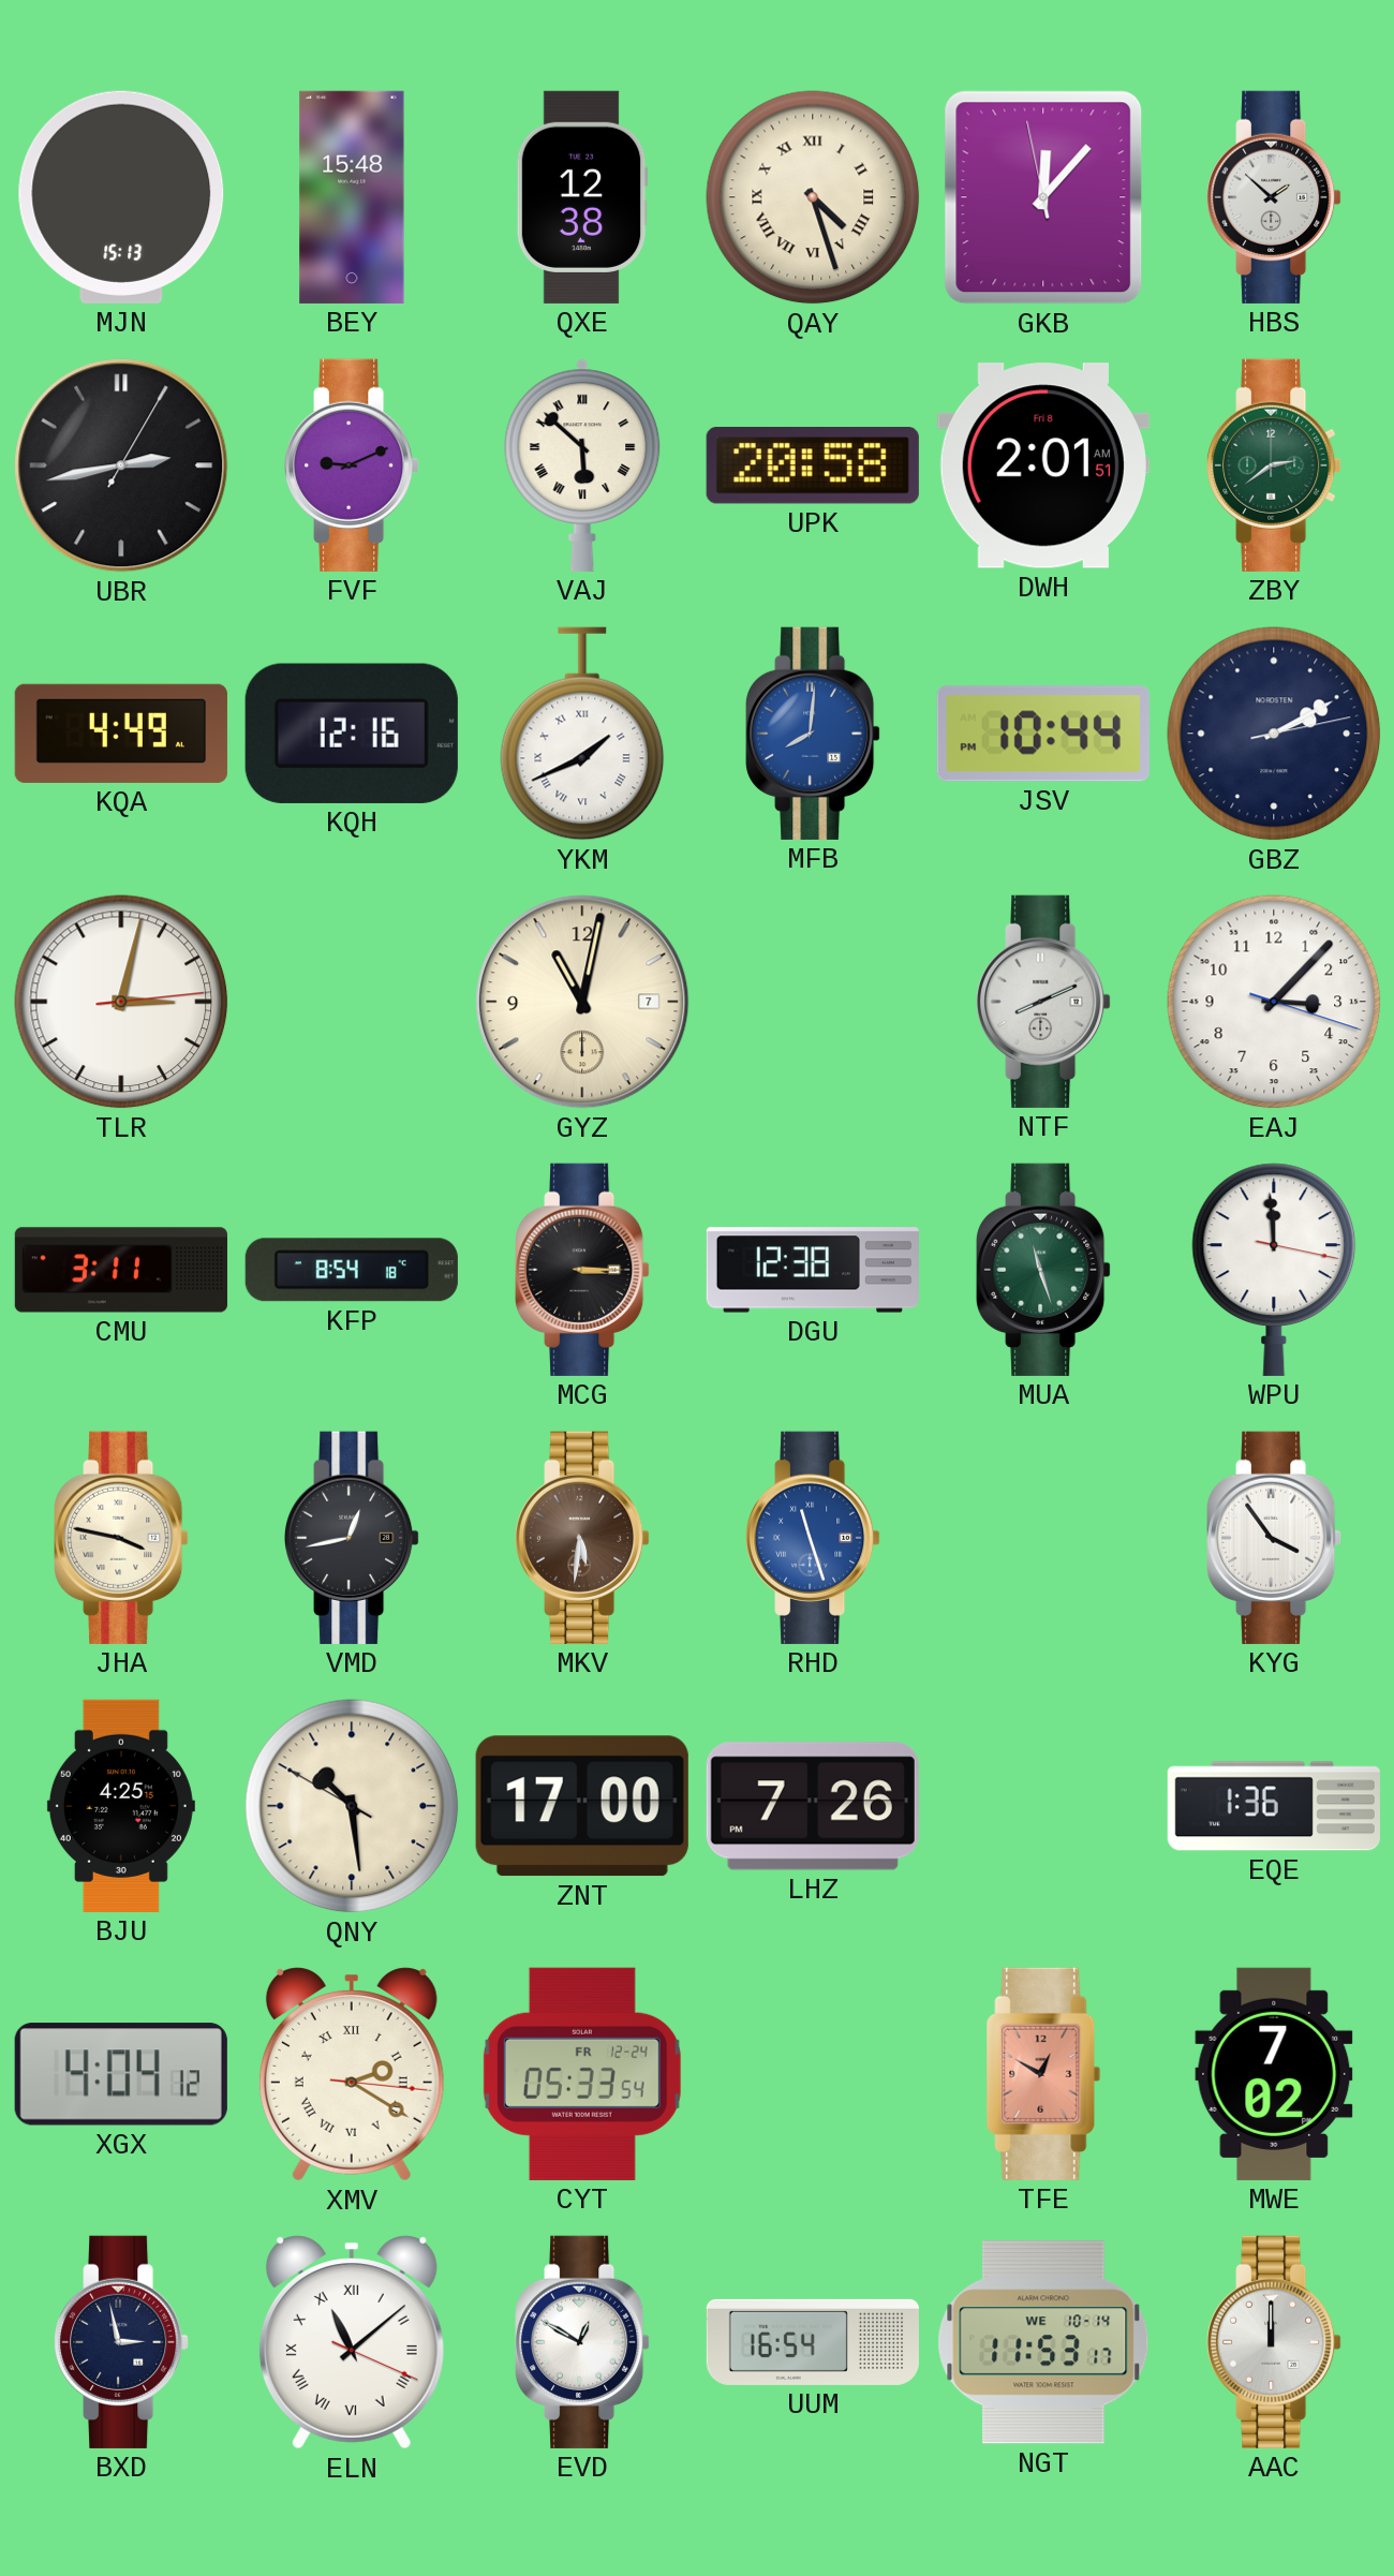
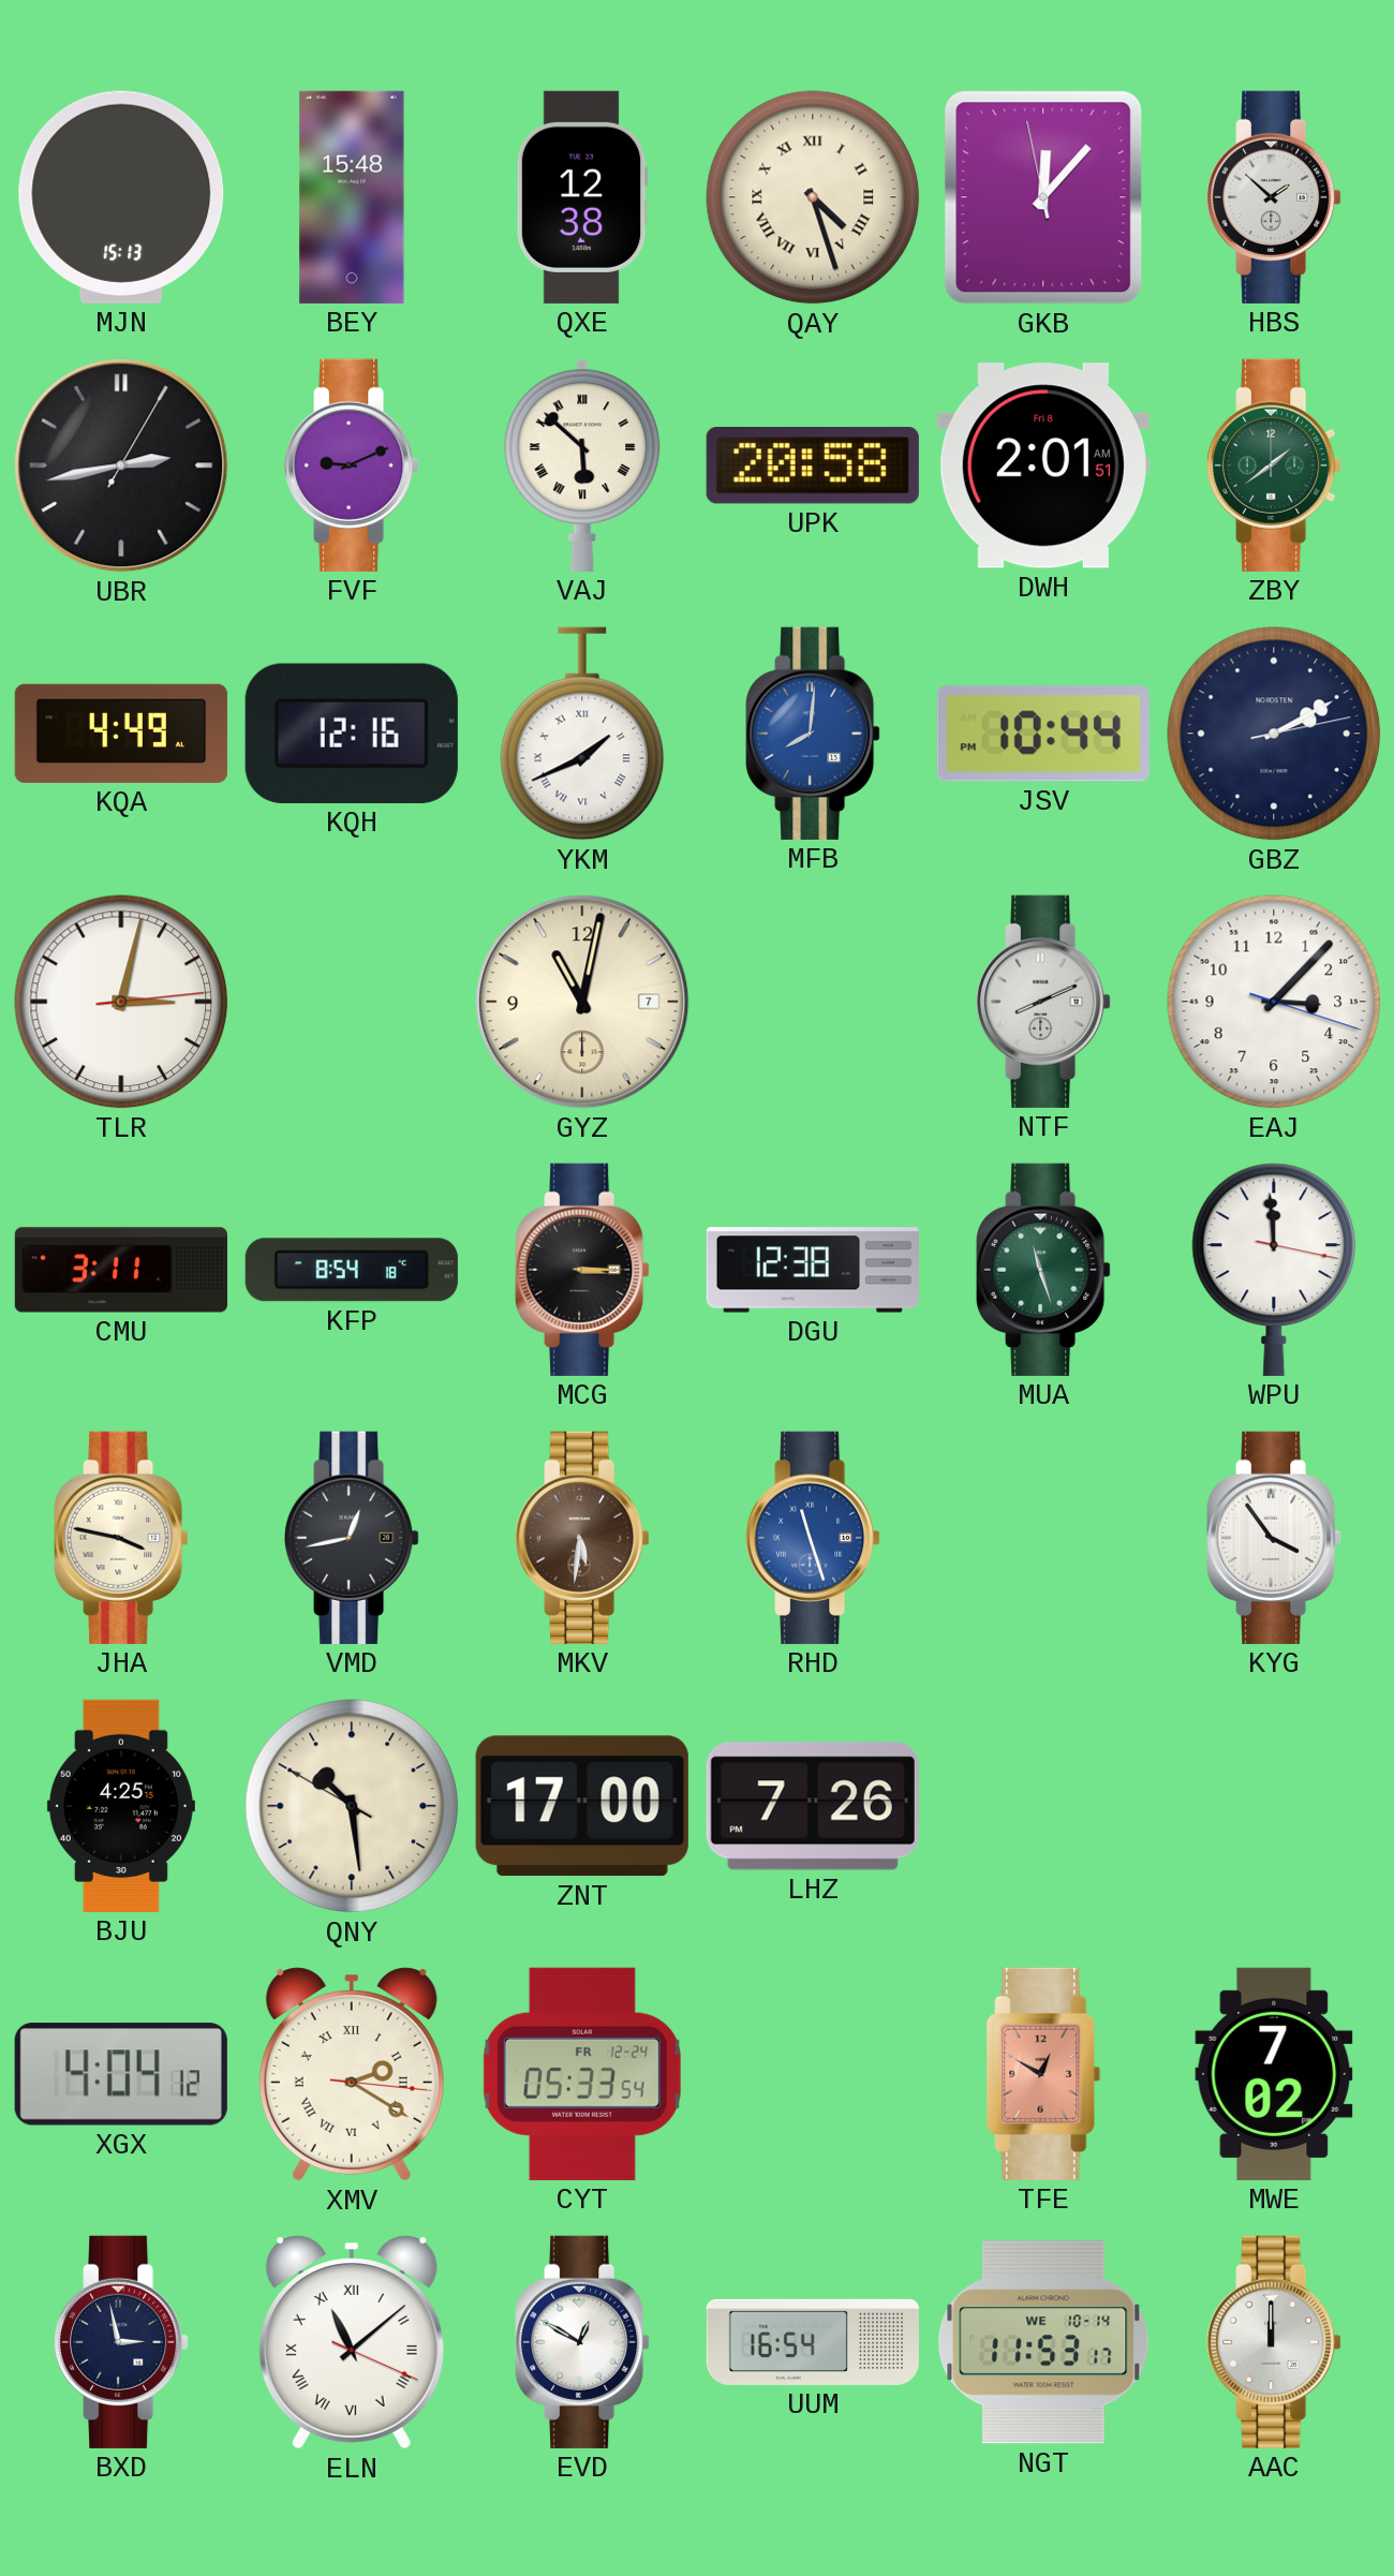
ZBY: 2:39 -> 1:39
EQE: 1:36 -> none
